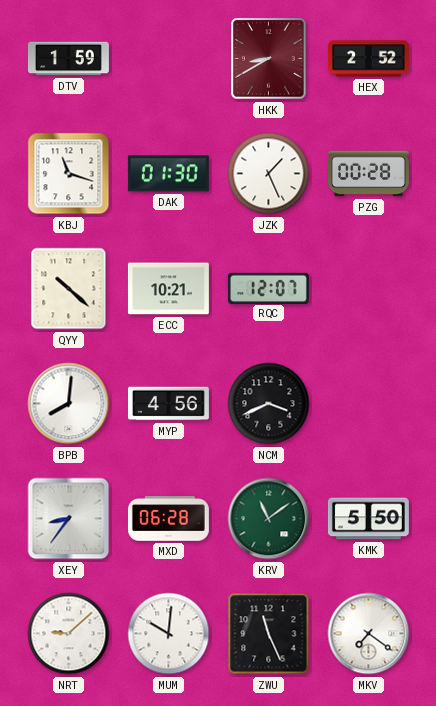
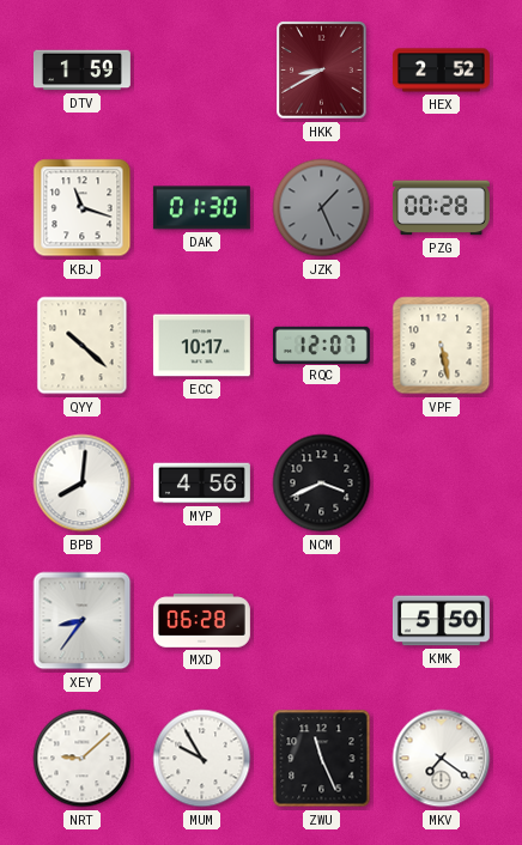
JZK dial: white -> grey
ECC: 10:21 -> 10:17
VPF: none -> 5:28
KRV: 11:09 -> none
MUM: 10:01 -> 9:55
